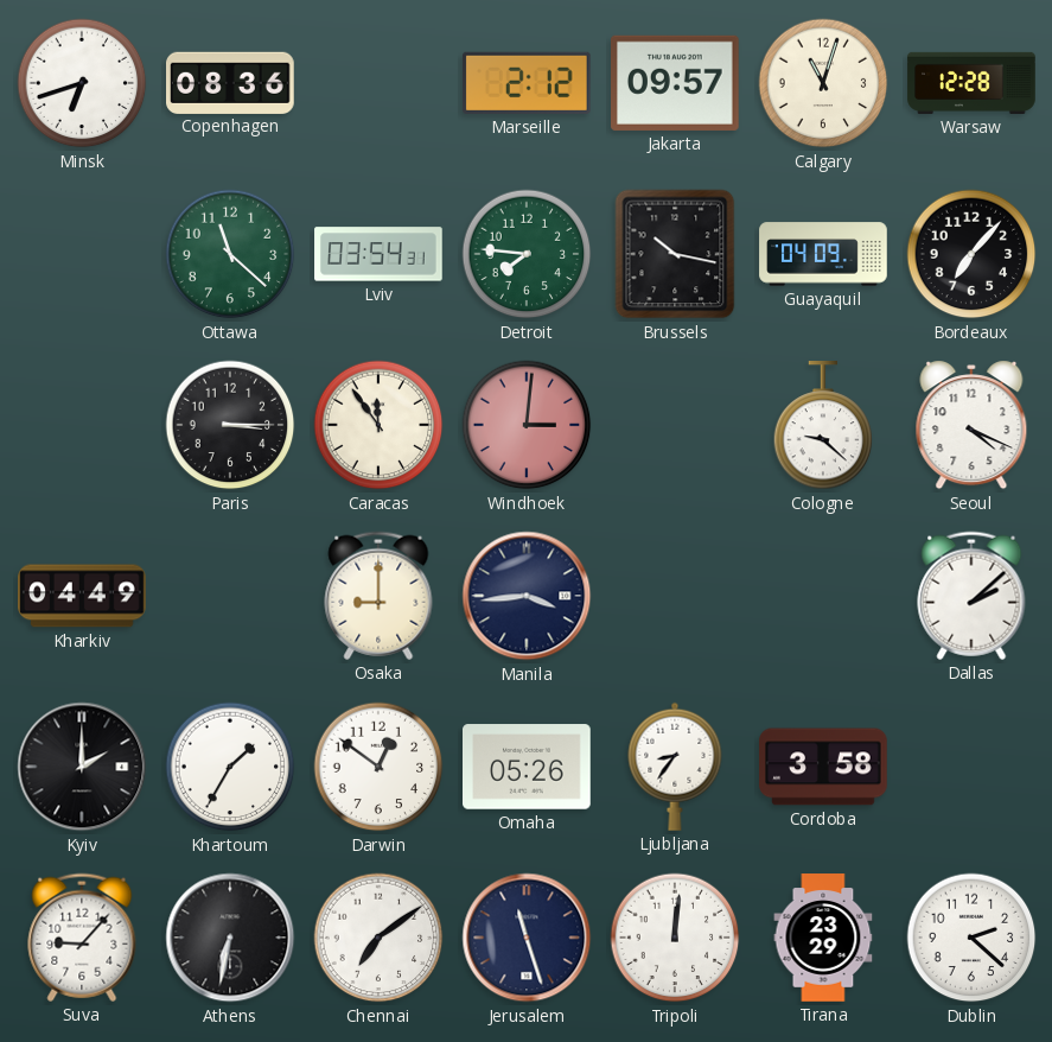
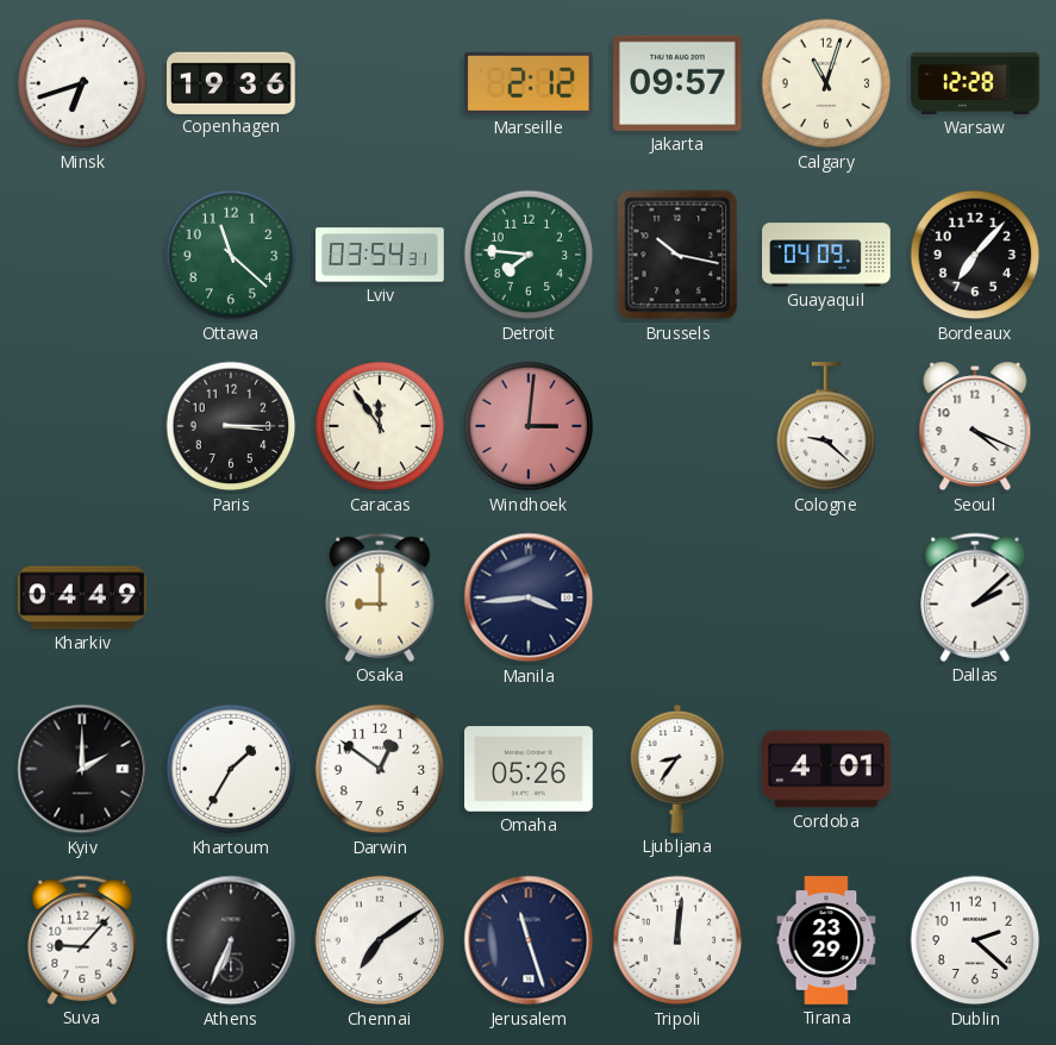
Copenhagen: 08:36 -> 19:36
Cordoba: 3:58 -> 4:01
Athens: 6:32 -> 6:34
